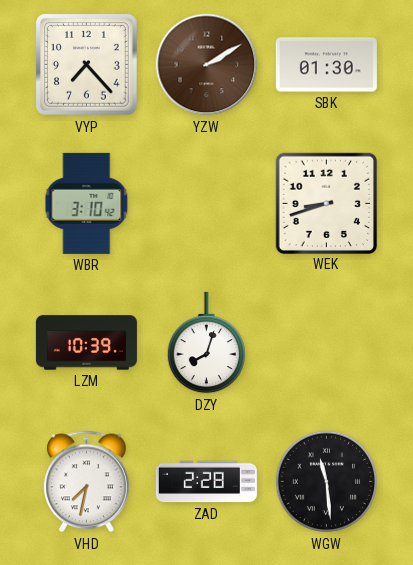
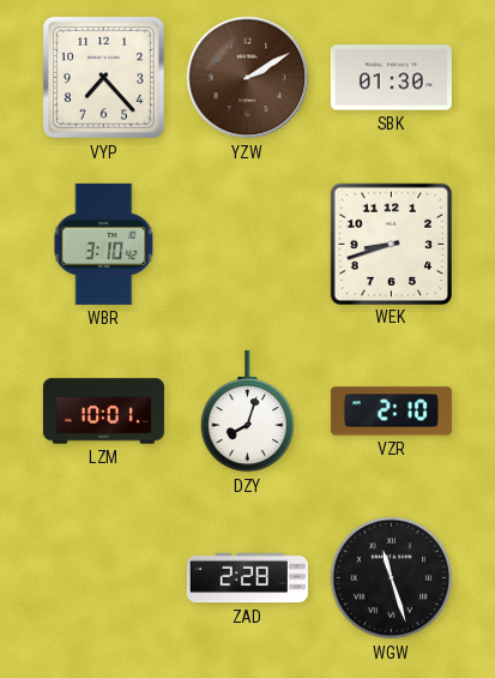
LZM: 10:39 -> 10:01
VZR: none -> 2:10
VHD: 7:32 -> none
WGW: 11:29 -> 11:27
